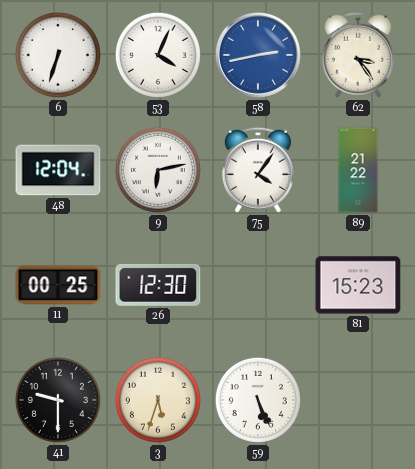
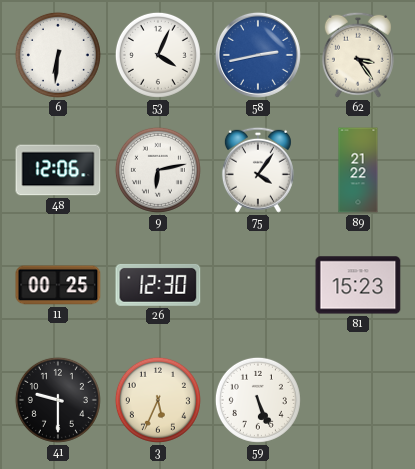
6: 6:33 -> 6:31
48: 12:04 -> 12:06
3: 5:33 -> 5:34
